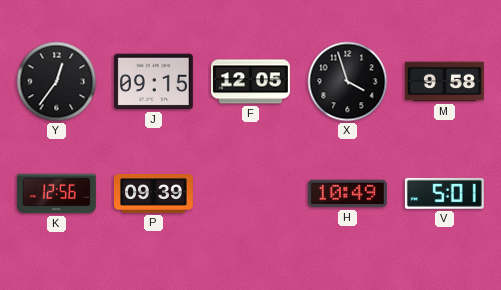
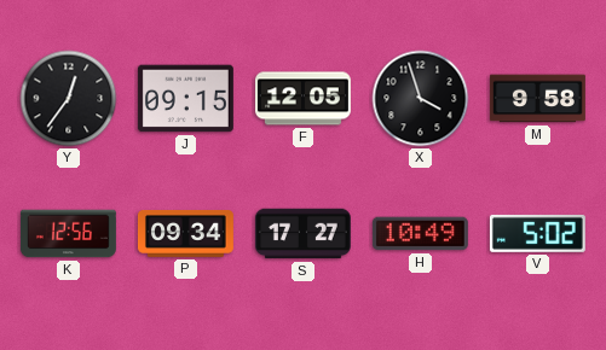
P: 09:39 -> 09:34
S: none -> 17:27
V: 5:01 -> 5:02
